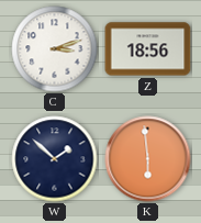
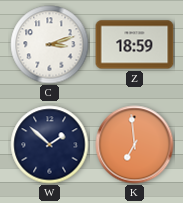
Z: 18:56 -> 18:59
K: 5:59 -> 6:59
